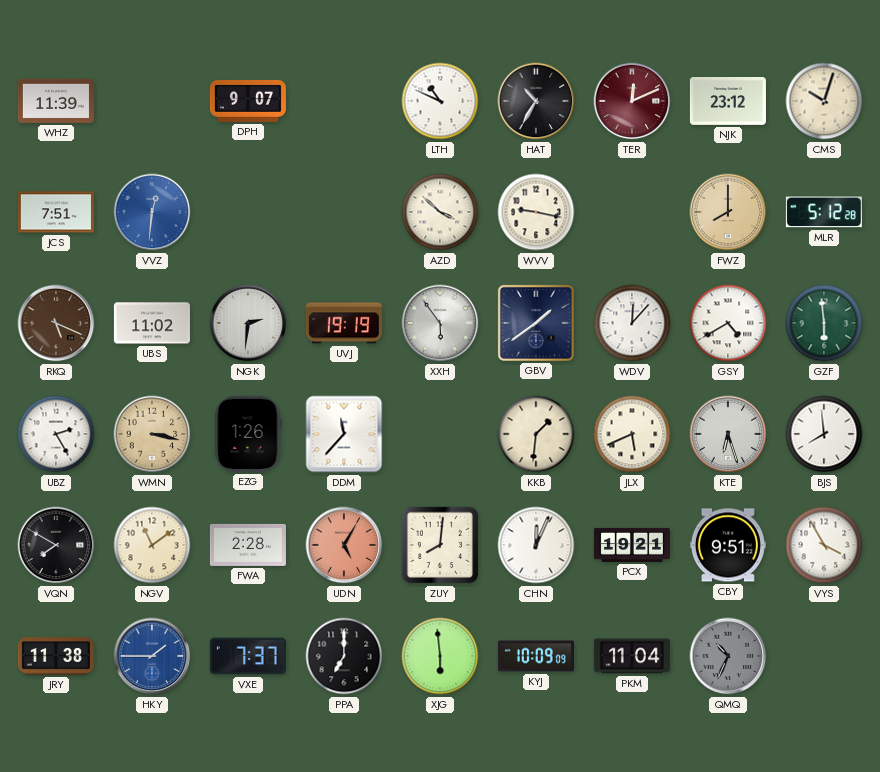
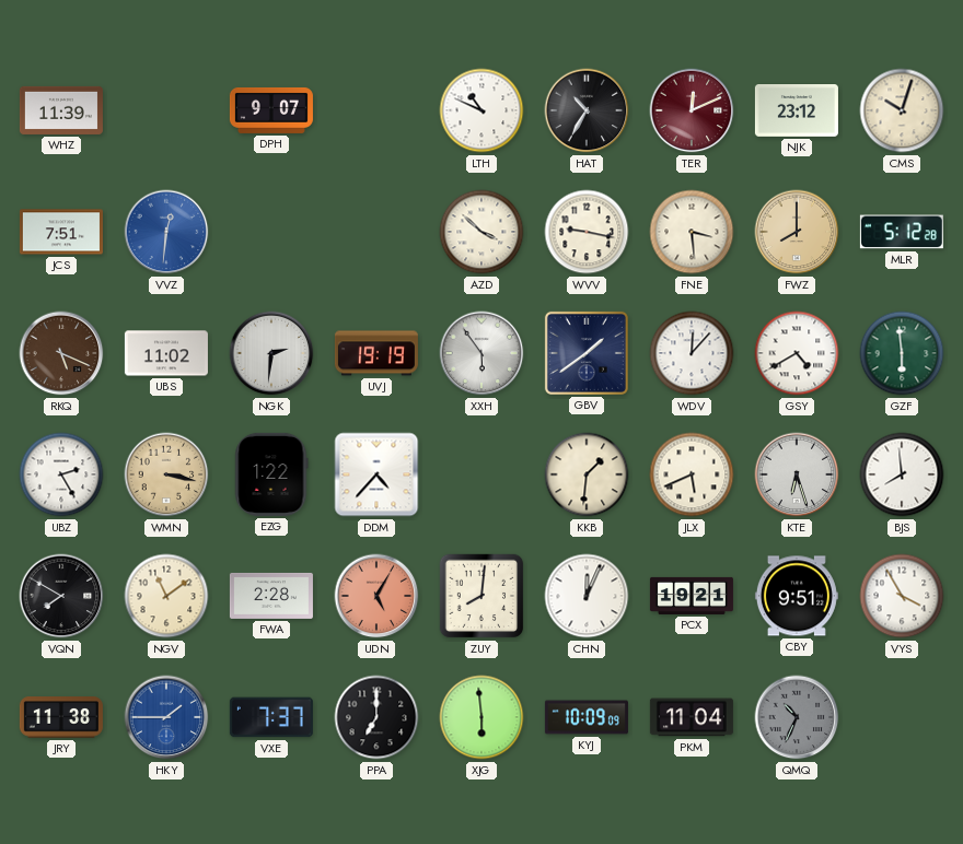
FNE: none -> 3:29
EZG: 1:26 -> 1:22
DDM: 11:37 -> 4:37
